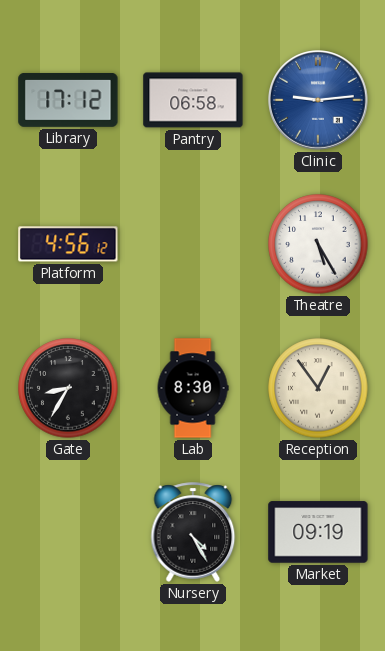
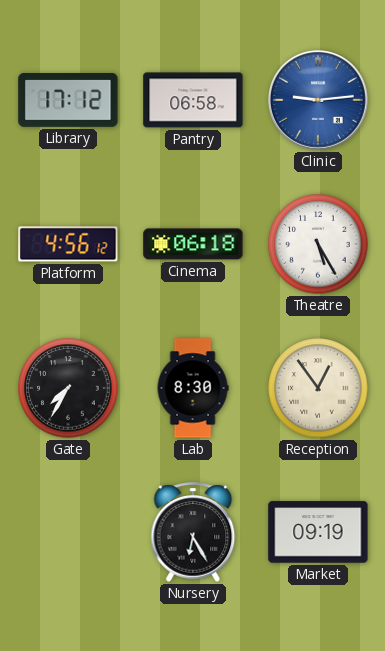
Cinema: none -> 06:18
Gate: 8:35 -> 7:35
Nursery: 4:25 -> 6:25
